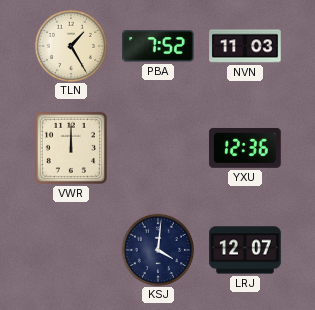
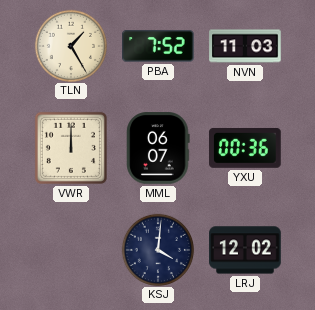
MML: none -> 06:07
YXU: 12:36 -> 00:36
LRJ: 12:07 -> 12:02
